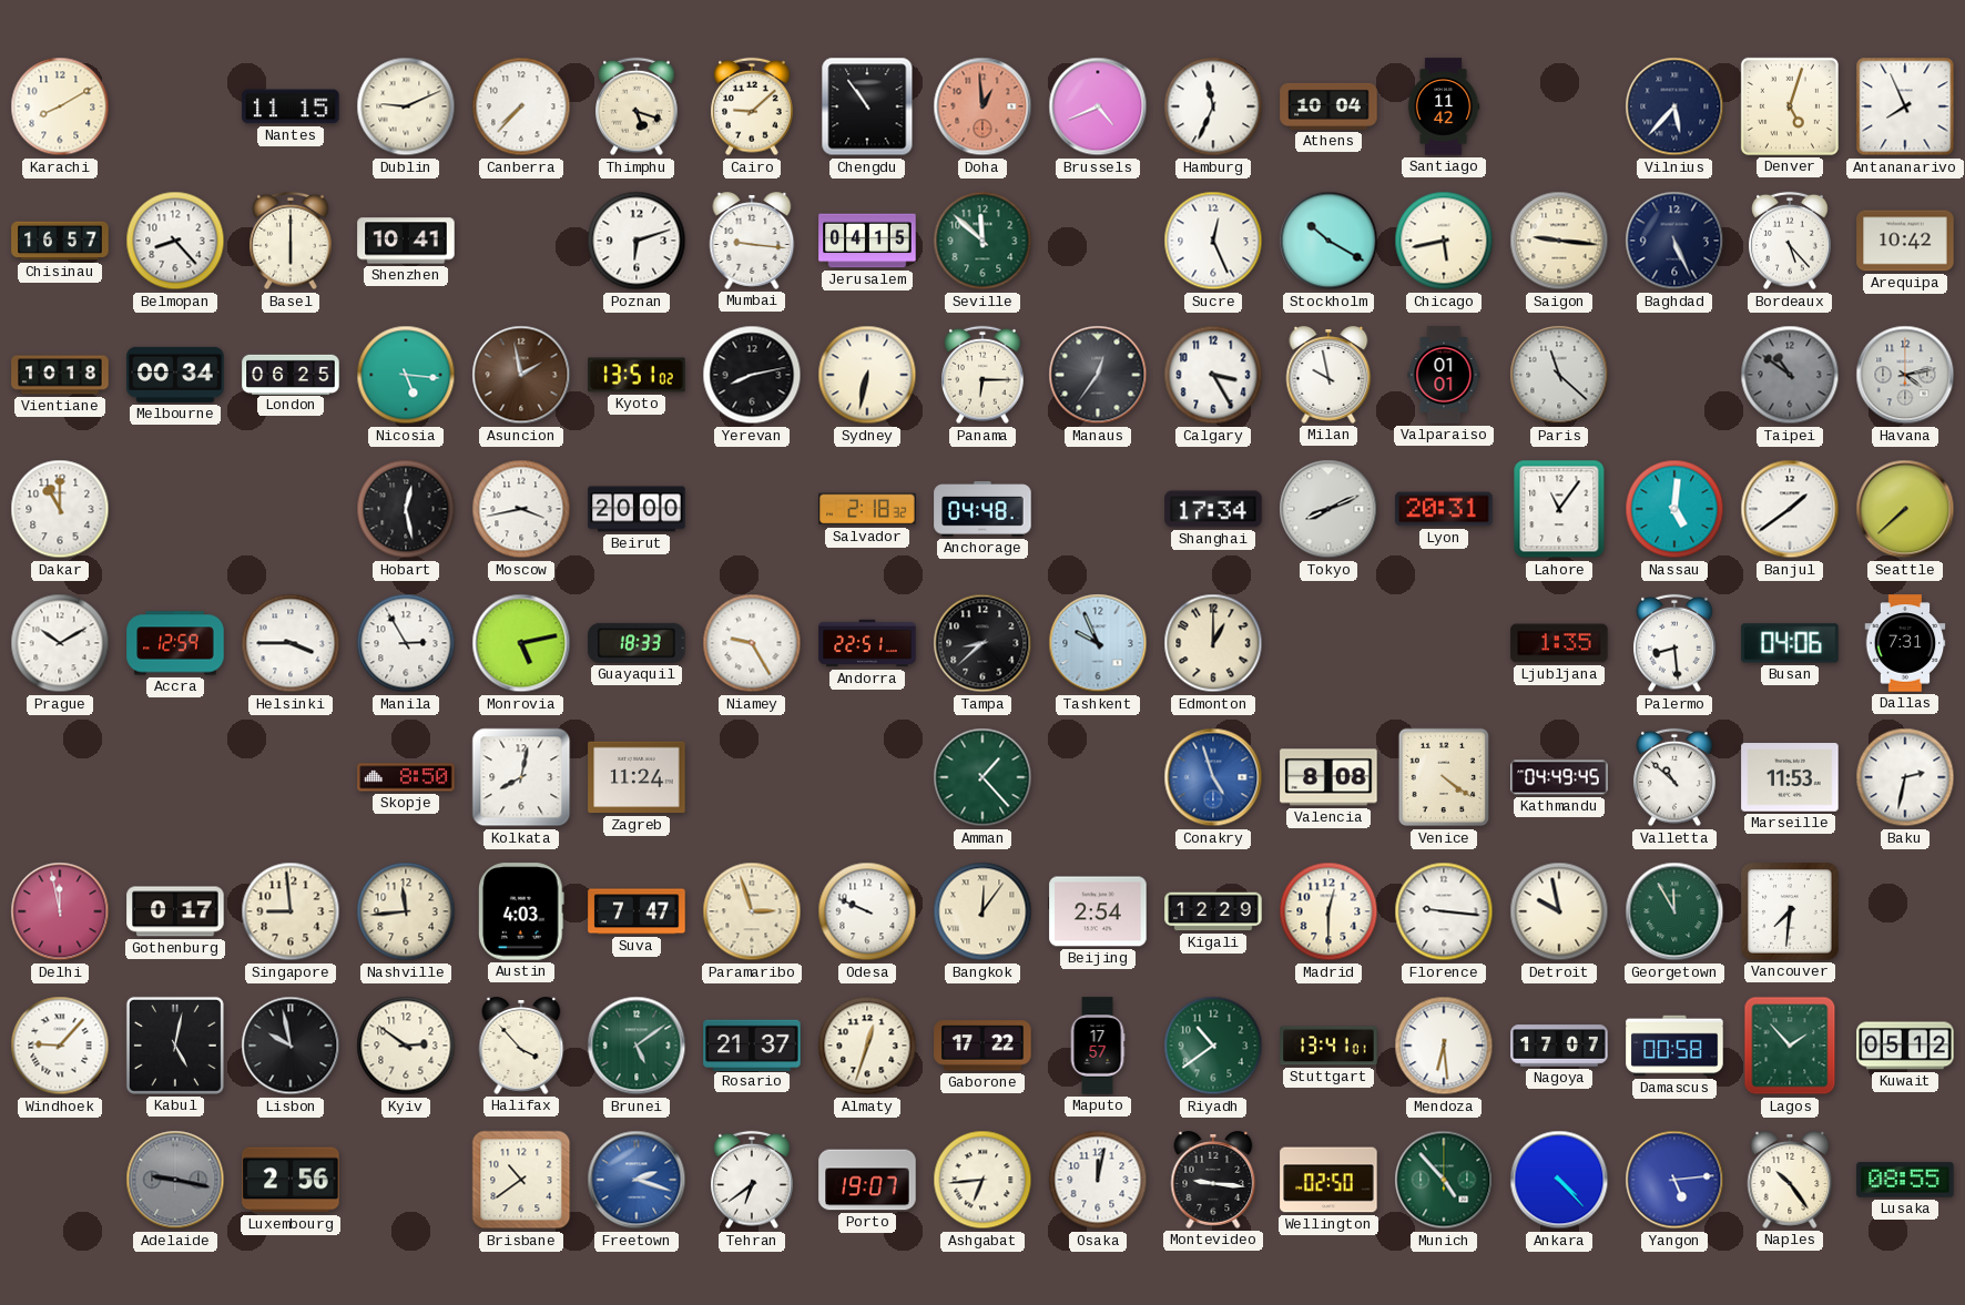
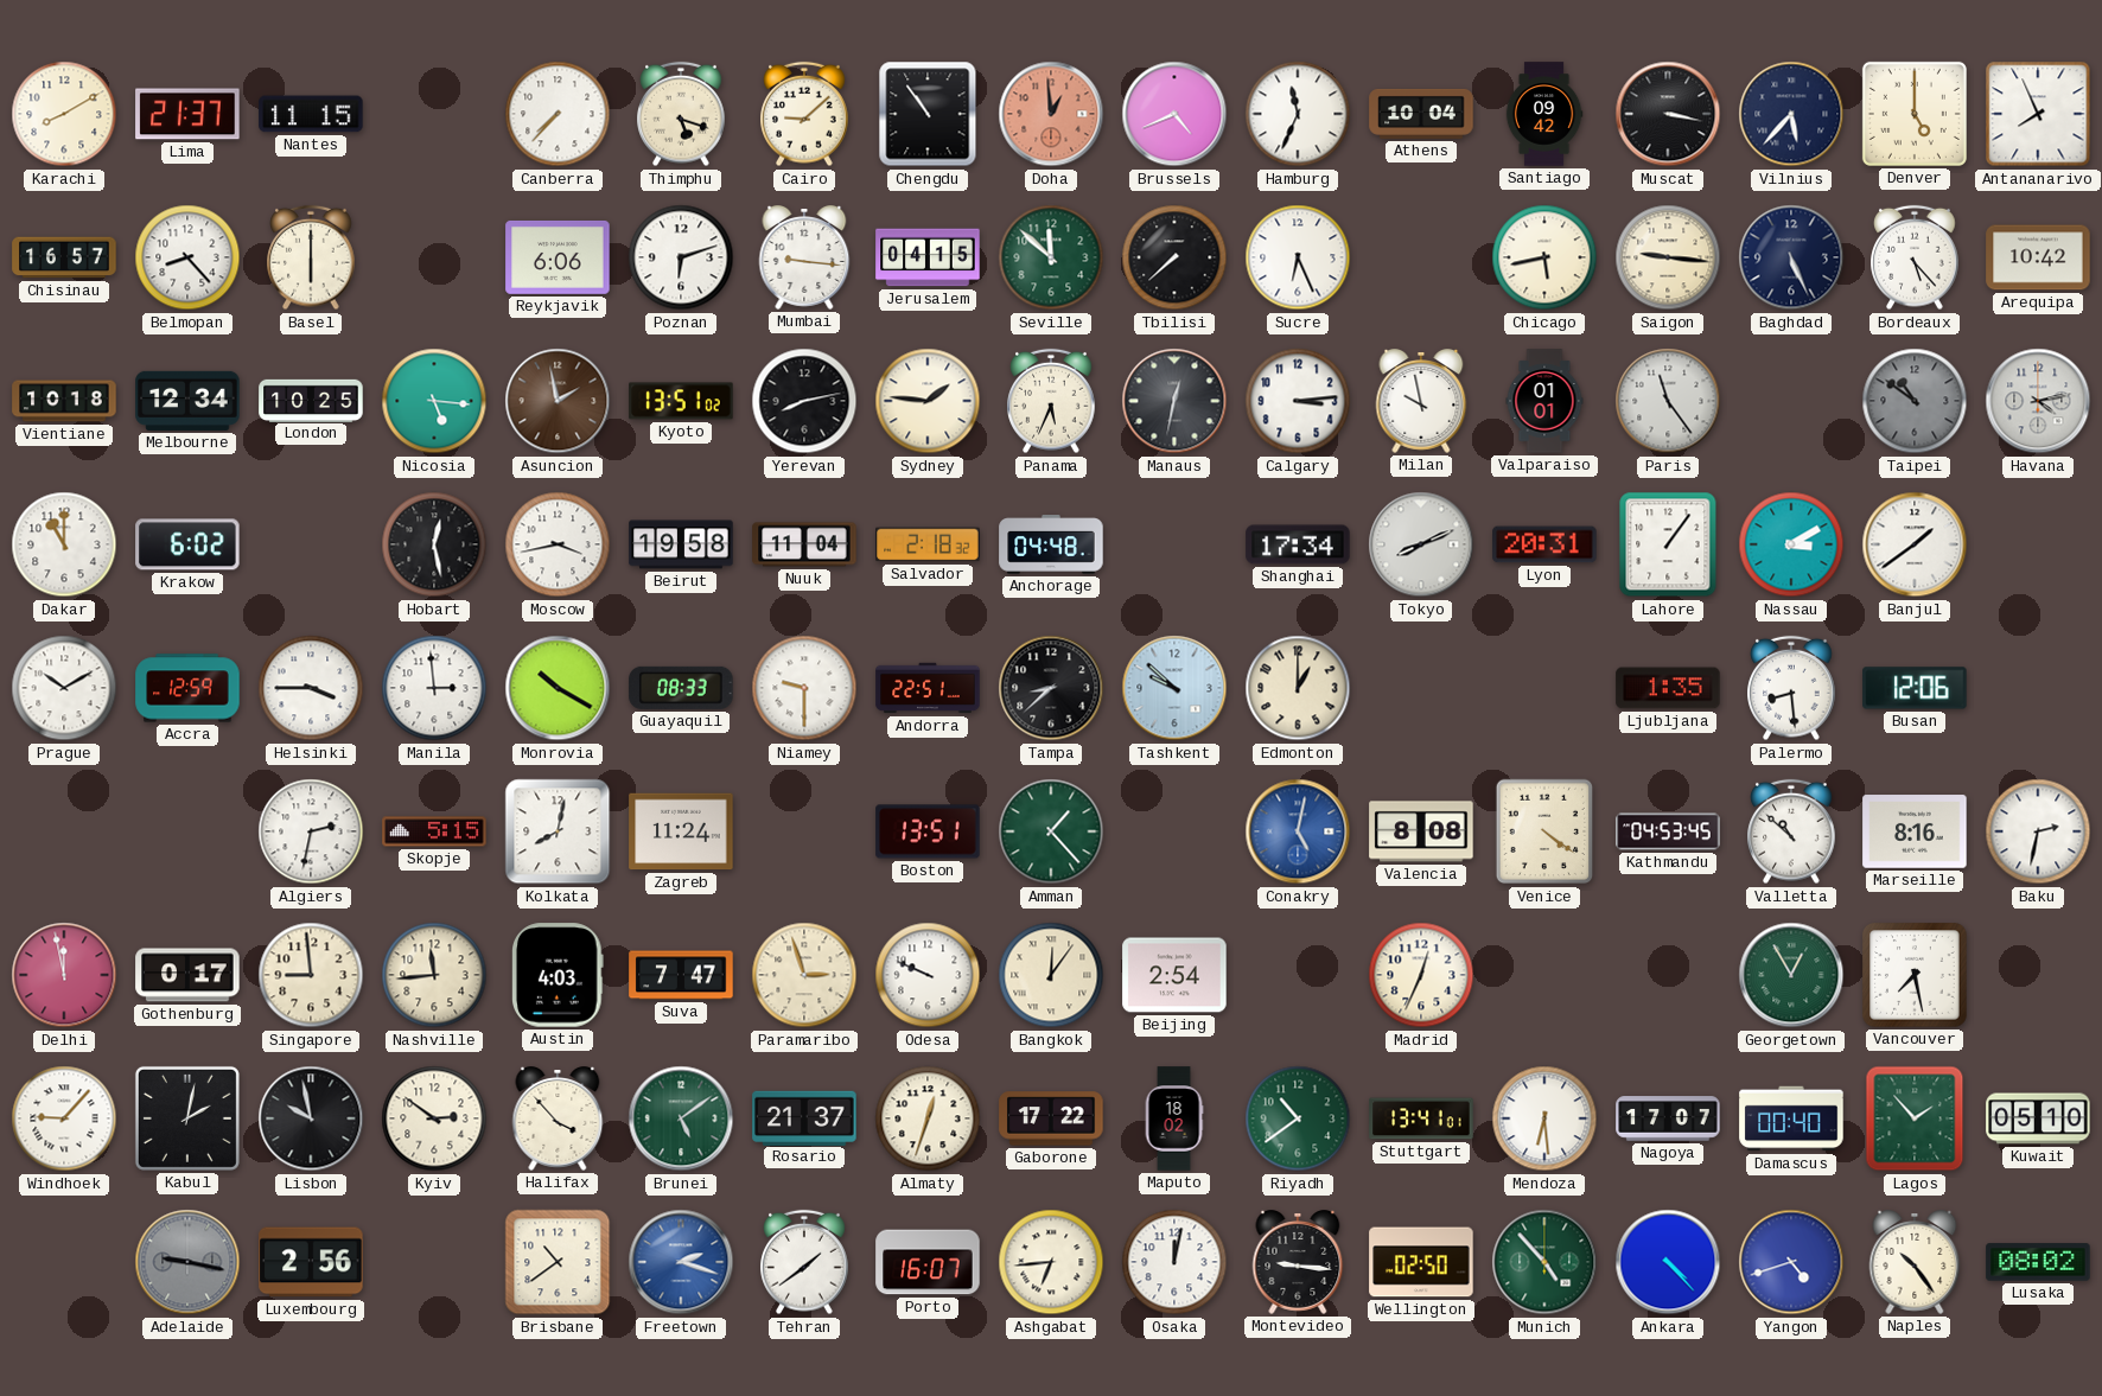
Lima: none -> 21:37
Dublin: 9:11 -> none
Santiago: 11:42 -> 09:42
Muscat: none -> 3:17
Denver: 5:03 -> 5:00
Shenzhen: 10:41 -> none
Reykjavik: none -> 6:06
Tbilisi: none -> 7:38
Sucre: 12:26 -> 6:26
Stockholm: 10:20 -> none
Melbourne: 00:34 -> 12:34
London: 06:25 -> 10:25
Sydney: 6:32 -> 1:46
Panama: 6:15 -> 5:34
Manaus: 12:36 -> 12:32
Calgary: 3:25 -> 3:14
Paris: 11:22 -> 11:24
Krakow: none -> 6:02
Beirut: 20:00 -> 19:58
Nuuk: none -> 11:04
Lahore: 11:06 -> 1:06
Nassau: 5:01 -> 3:10
Seattle: 7:38 -> none
Manila: 2:55 -> 2:59
Monrovia: 5:13 -> 10:20
Guayaquil: 18:33 -> 08:33
Niamey: 9:25 -> 9:30
Tashkent: 9:56 -> 9:52
Busan: 04:06 -> 12:06
Dallas: 7:31 -> none
Algiers: none -> 2:32
Skopje: 8:50 -> 5:15
Boston: none -> 13:51
Conakry: 4:57 -> 5:02
Kathmandu: 04:49 -> 04:53
Marseille: 11:53 -> 8:16
Kigali: 12:29 -> none
Madrid: 12:30 -> 12:34
Florence: 9:16 -> none
Detroit: 9:58 -> none
Georgetown: 11:55 -> 12:55
Vancouver: 7:31 -> 7:28
Kabul: 5:02 -> 2:02
Maputo: 17:57 -> 18:02
Damascus: 00:58 -> 00:40
Kuwait: 05:12 -> 05:10
Tehran: 6:39 -> 1:39
Porto: 19:07 -> 16:07
Yangon: 5:14 -> 4:42
Lusaka: 08:55 -> 08:02
